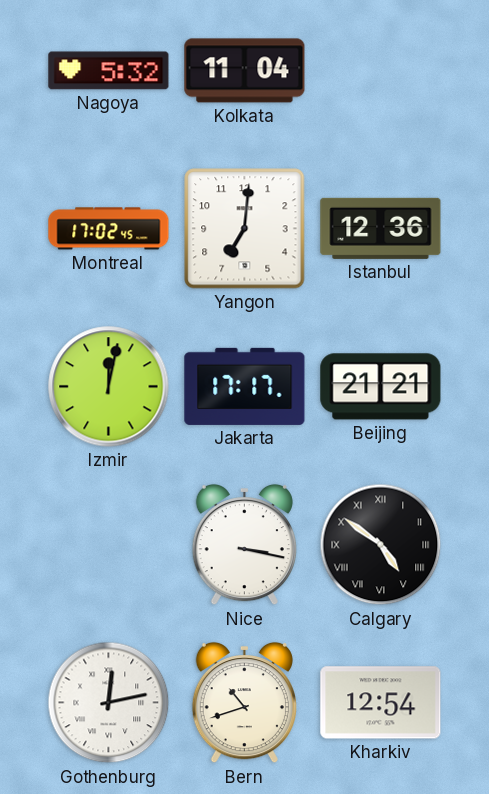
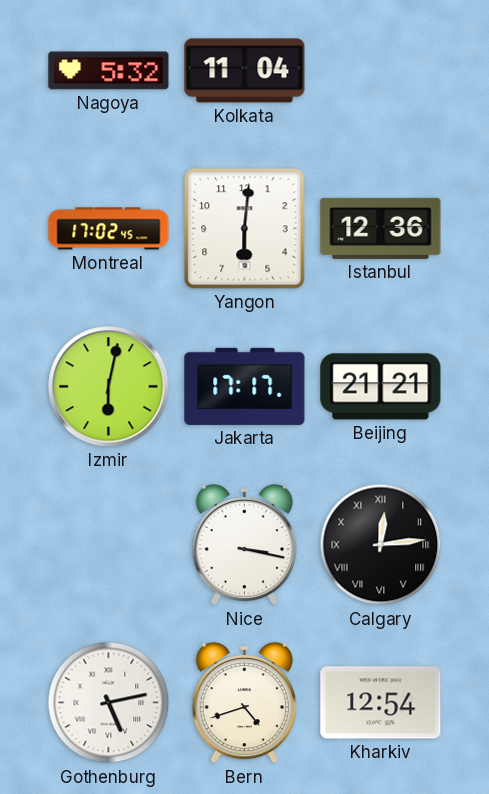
Yangon: 7:01 -> 6:01
Izmir: 12:02 -> 6:02
Calgary: 4:51 -> 12:14
Gothenburg: 12:13 -> 5:13
Bern: 10:42 -> 4:42
